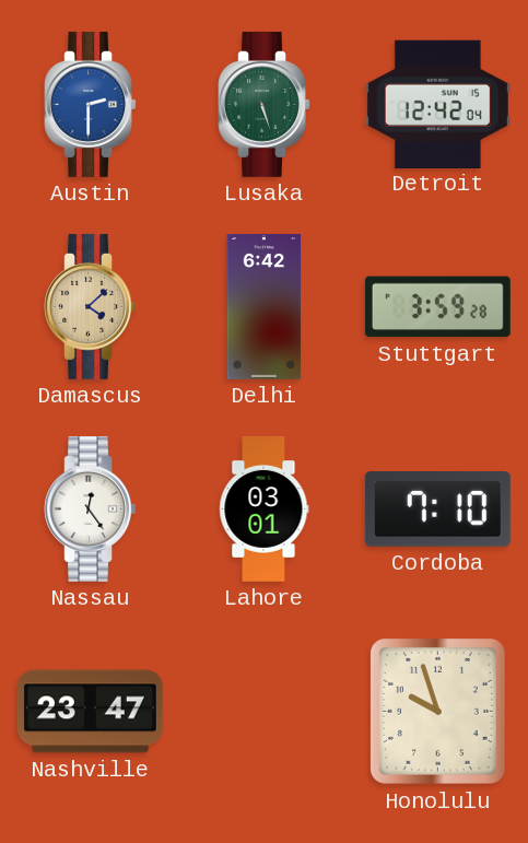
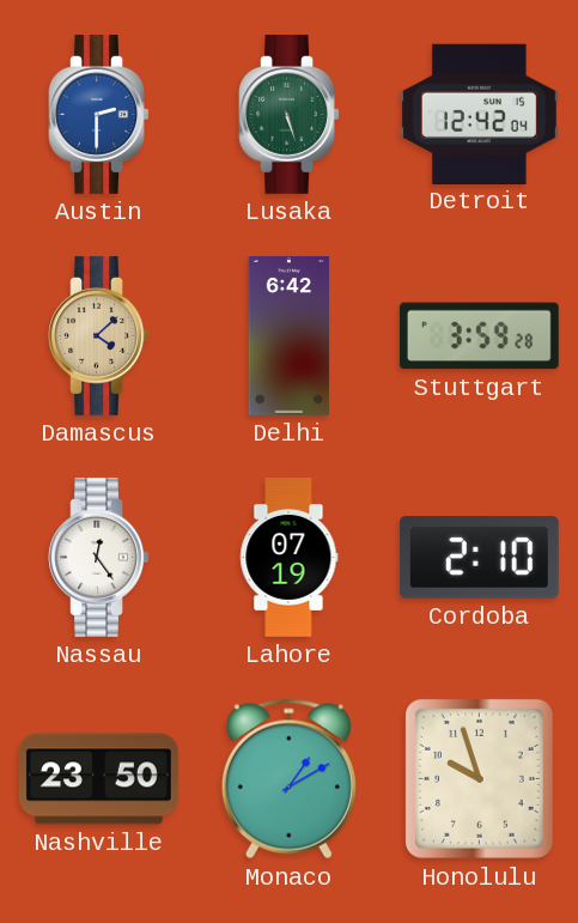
Lahore: 03:01 -> 07:19
Cordoba: 7:10 -> 2:10
Nashville: 23:47 -> 23:50
Monaco: none -> 1:10
